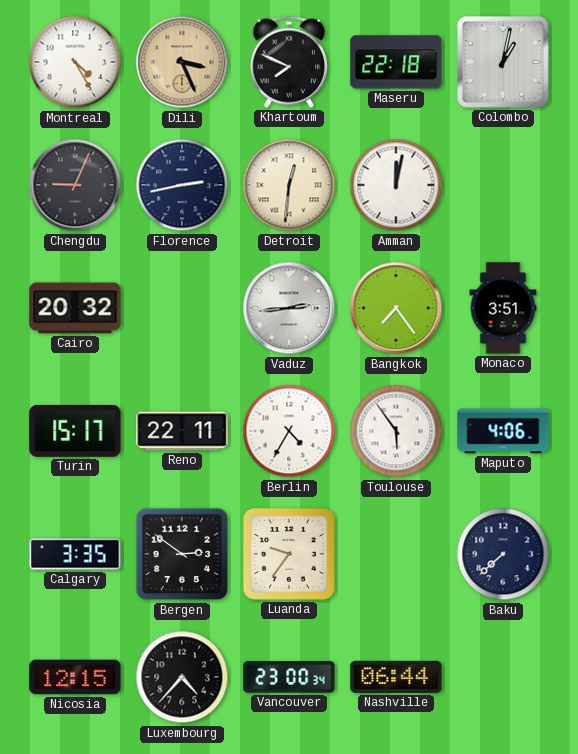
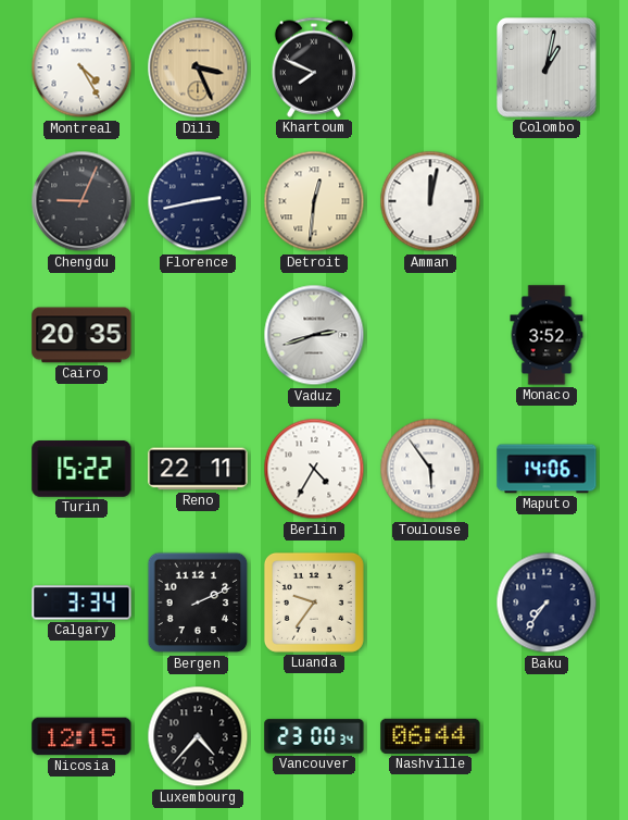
Maseru: 22:18 -> none
Cairo: 20:32 -> 20:35
Vaduz: 2:44 -> 2:42
Bangkok: 7:24 -> none
Monaco: 3:51 -> 3:52
Turin: 15:17 -> 15:22
Maputo: 4:06 -> 14:06
Calgary: 3:35 -> 3:34
Bergen: 2:51 -> 2:11
Baku: 7:38 -> 7:36
